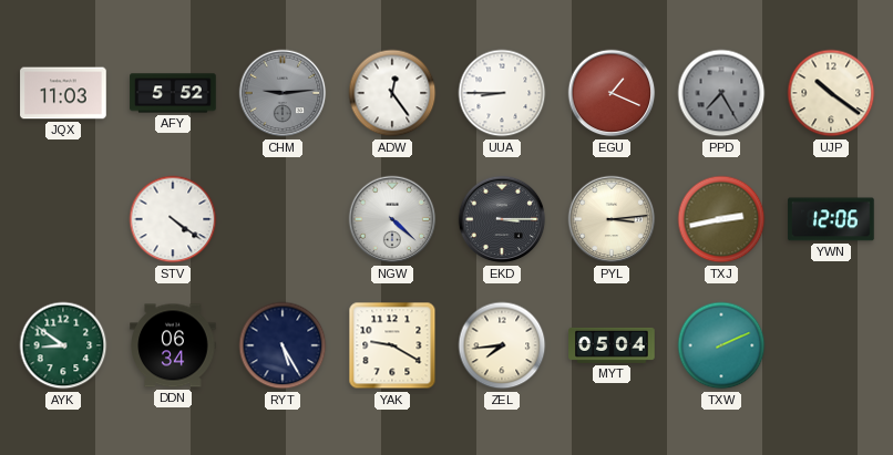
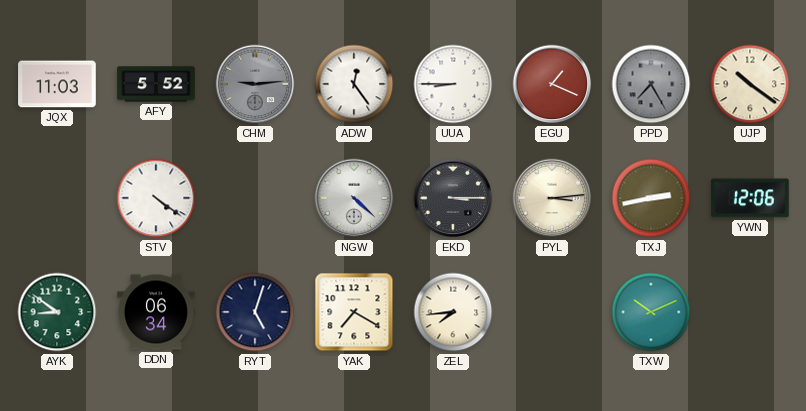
RYT: 5:25 -> 5:03
YAK: 9:20 -> 7:20
MYT: 05:04 -> none
TXW: 2:11 -> 10:11
